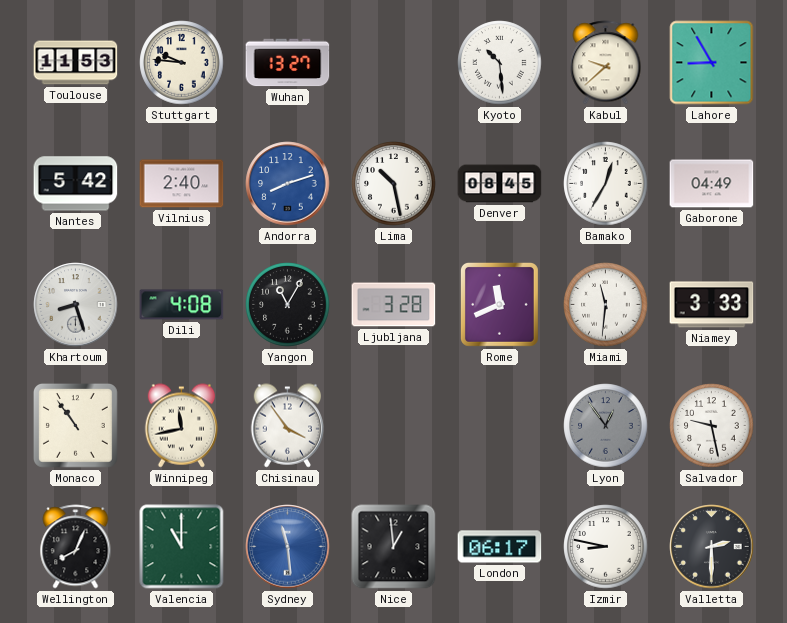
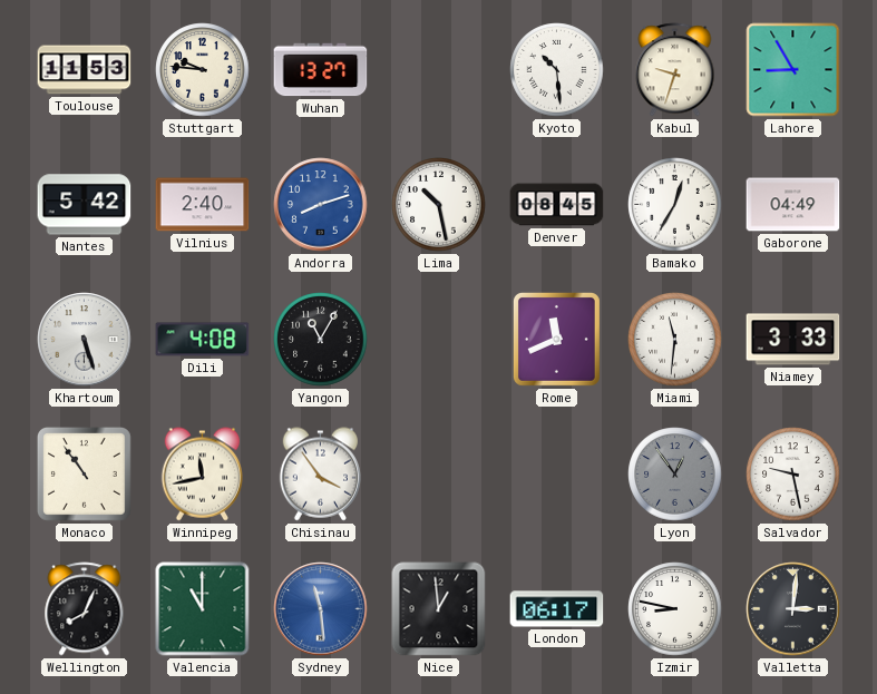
Kabul: 9:38 -> 9:33
Khartoum: 8:27 -> 5:27
Ljubljana: 3:28 -> none
Valletta: 2:30 -> 3:01
